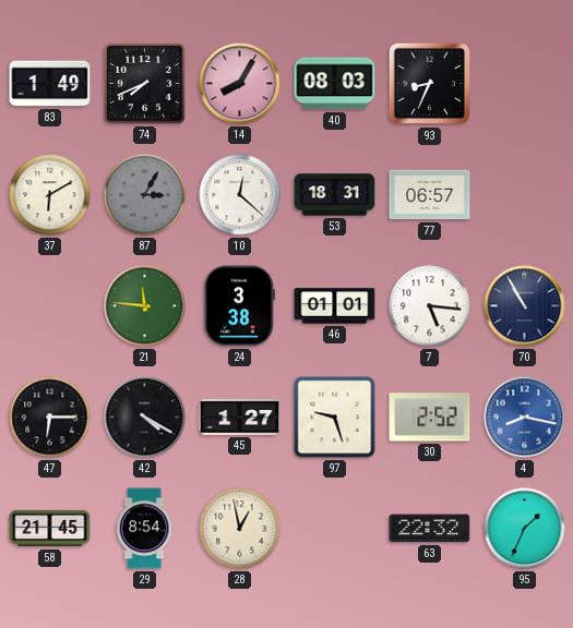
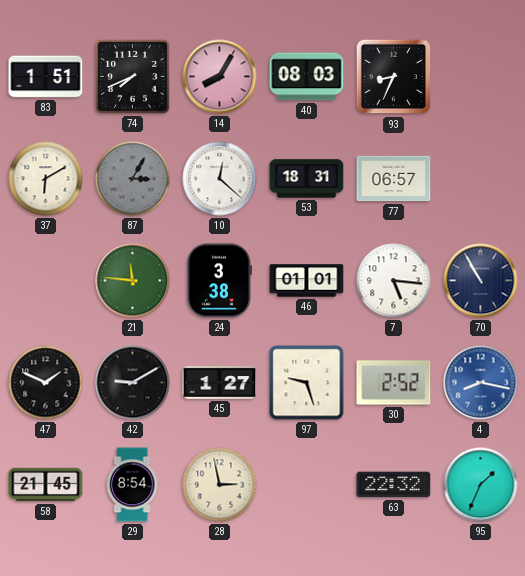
83: 1:49 -> 1:51
47: 6:15 -> 1:49
42: 4:20 -> 9:10
28: 12:58 -> 2:58
